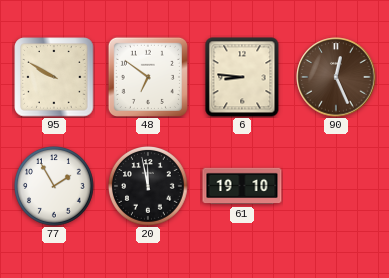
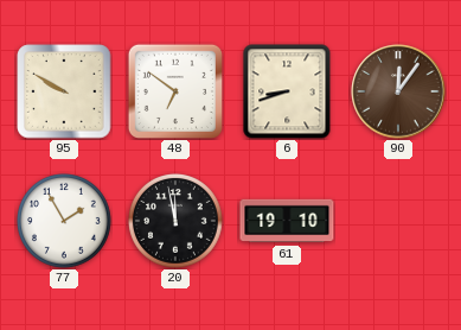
6: 8:46 -> 8:42
90: 12:26 -> 12:06
